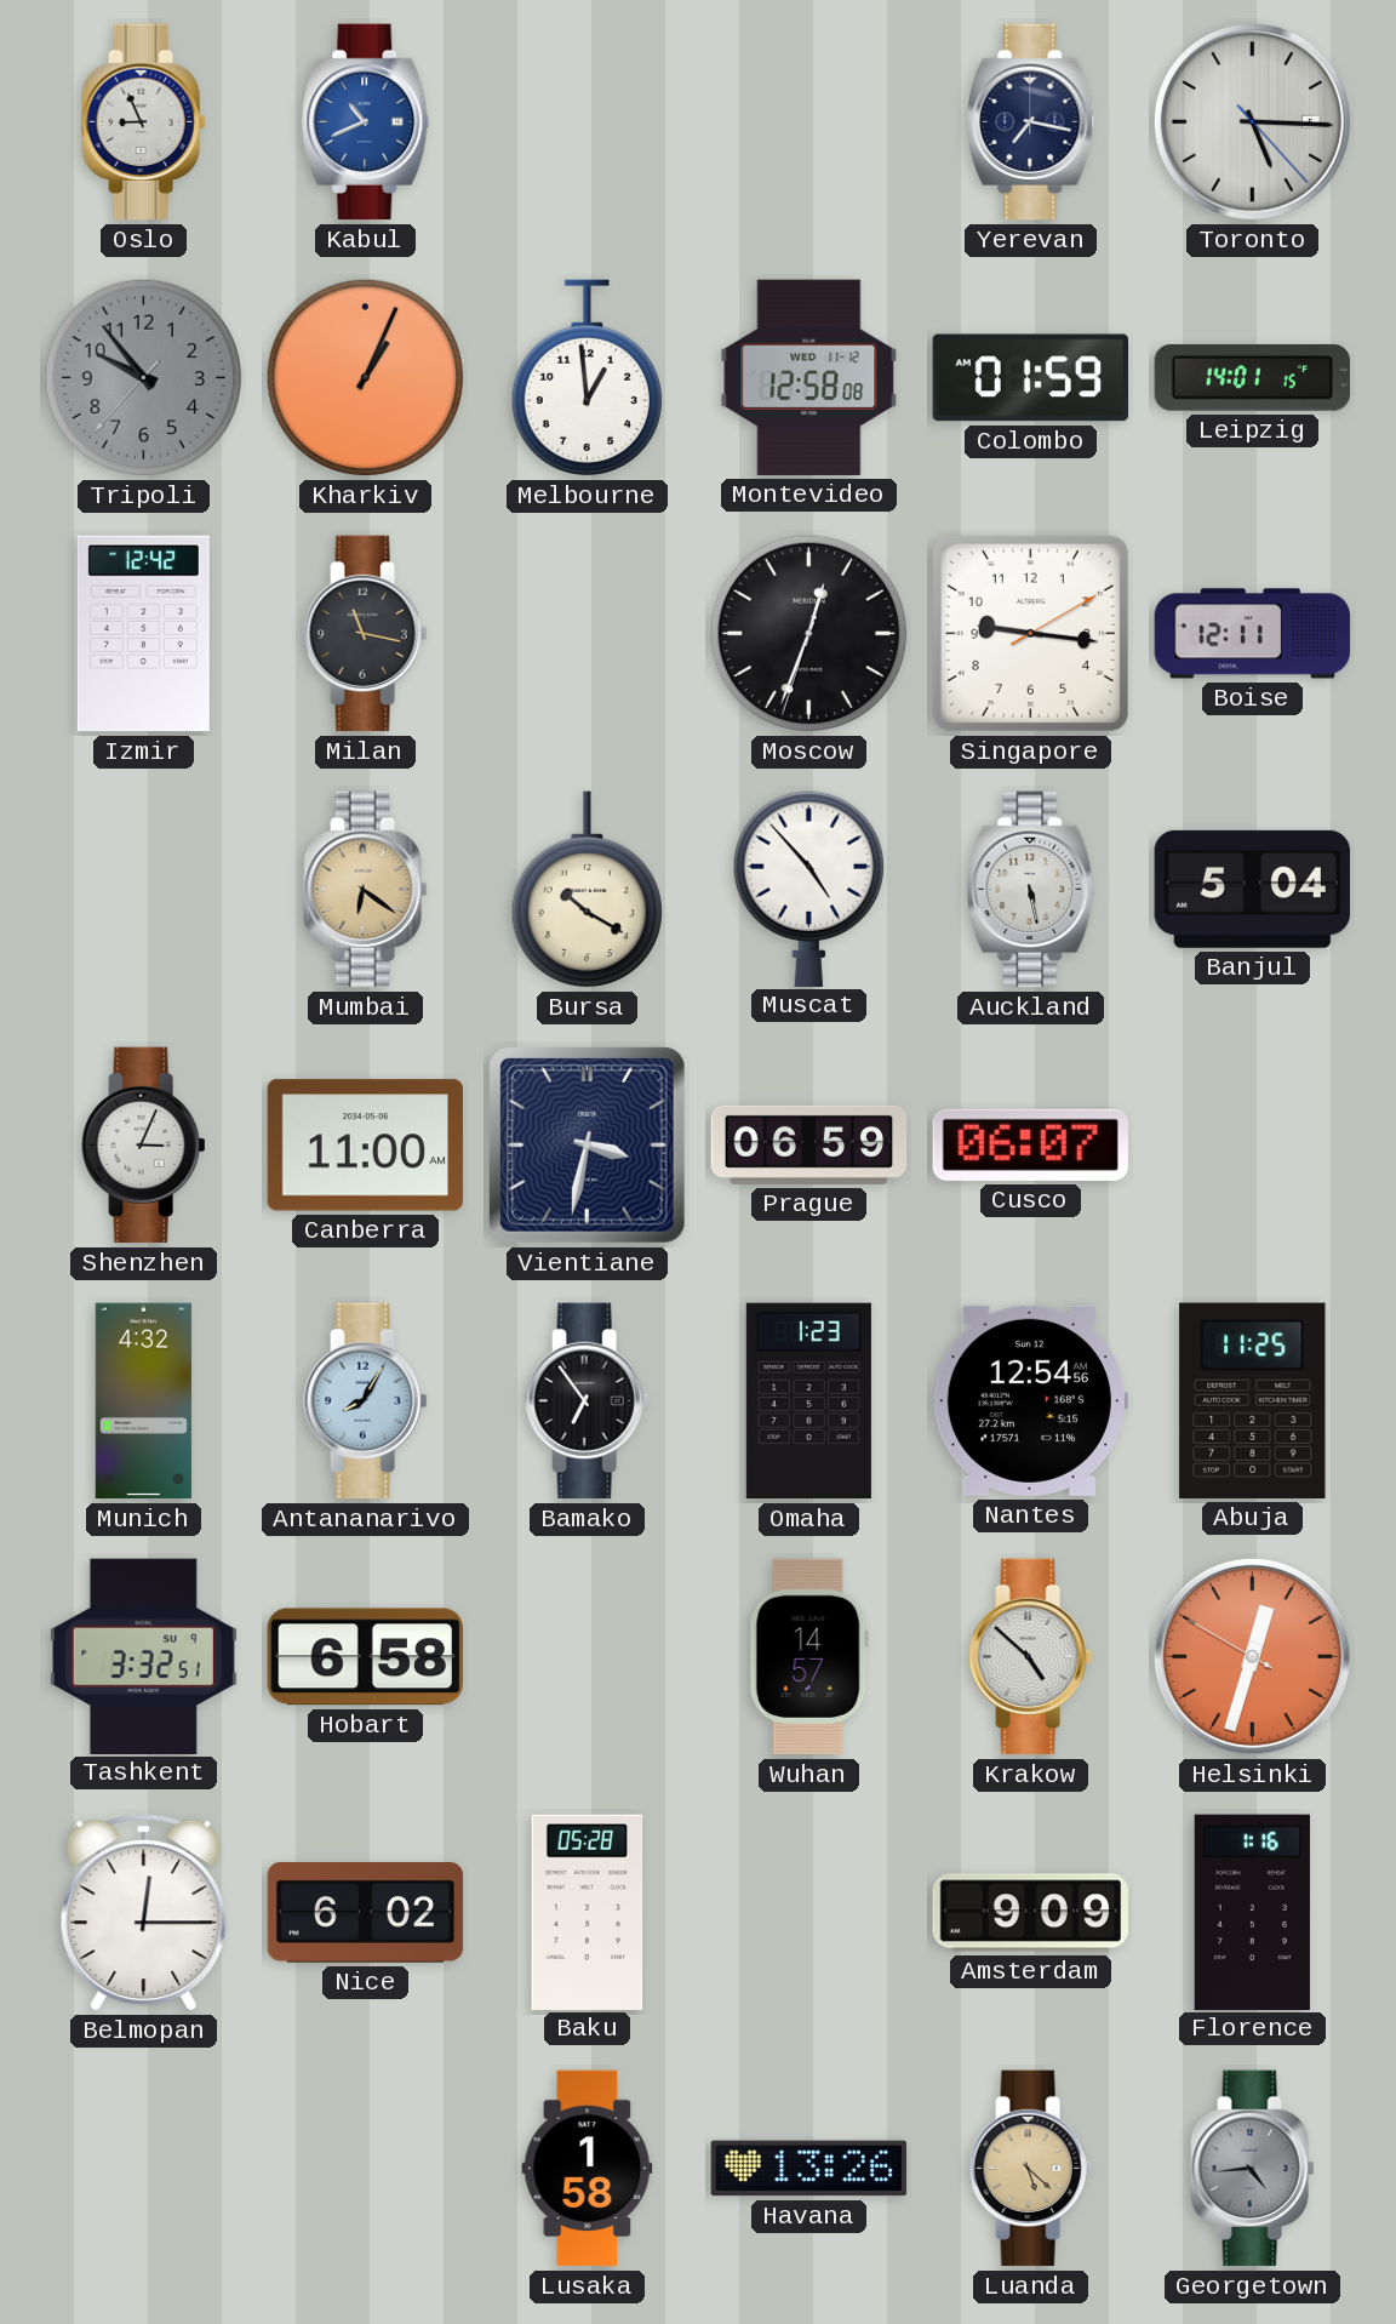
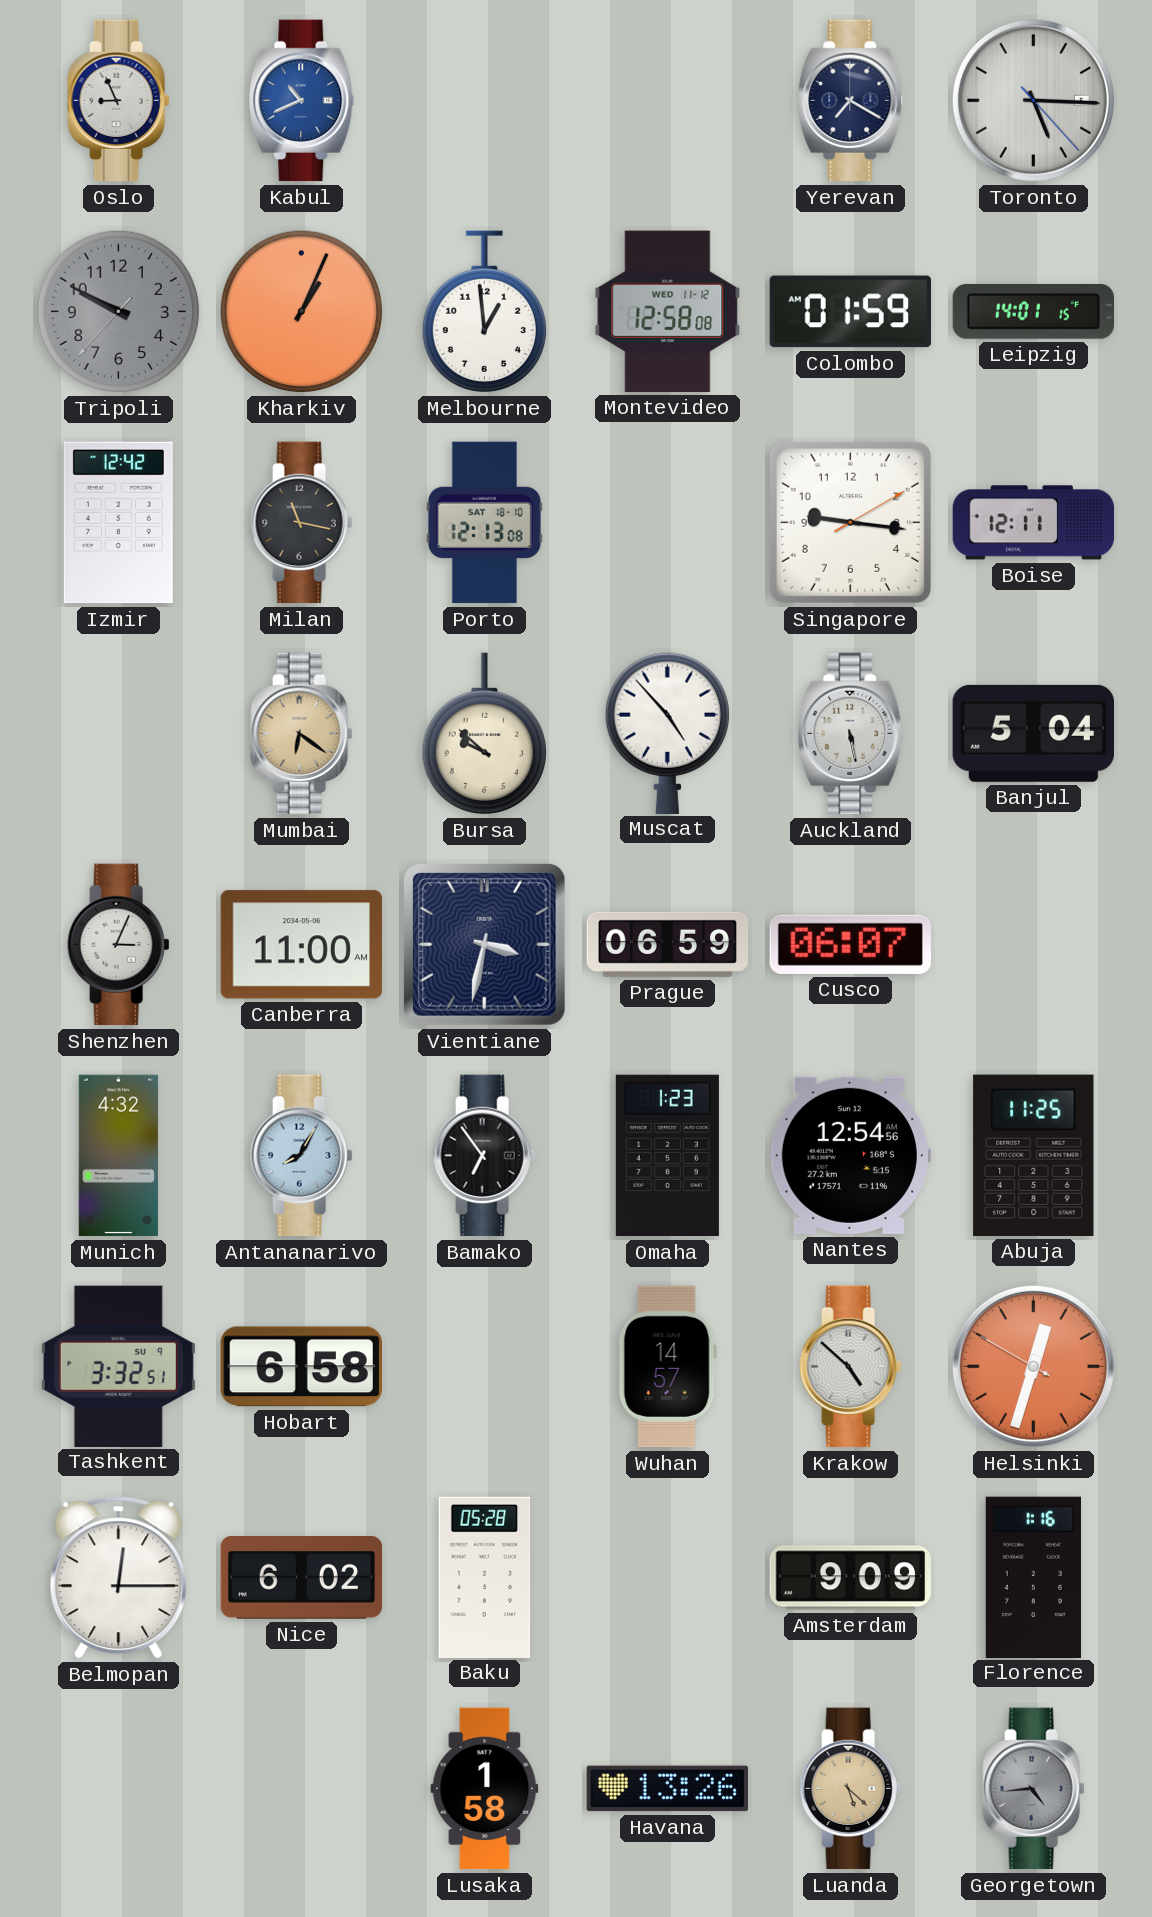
Yerevan: 7:17 -> 7:20
Tripoli: 9:53 -> 9:49
Porto: none -> 12:13
Moscow: 12:33 -> none
Bursa: 10:20 -> 9:52
